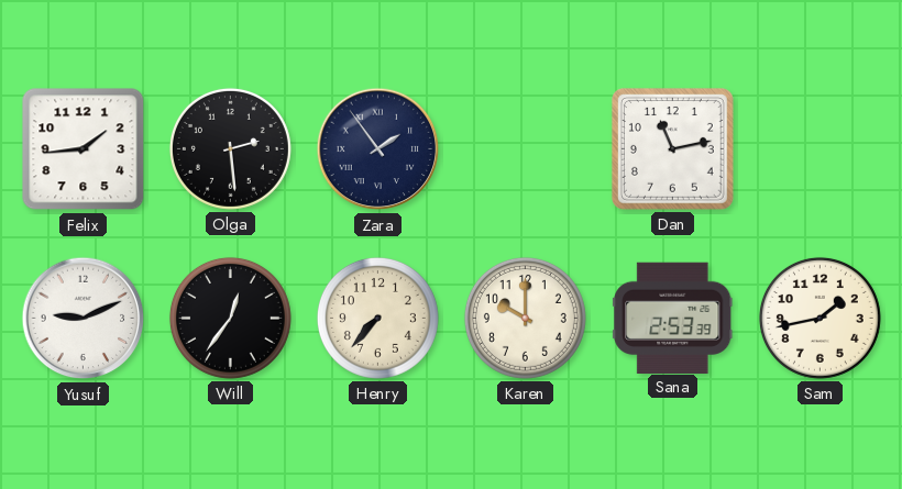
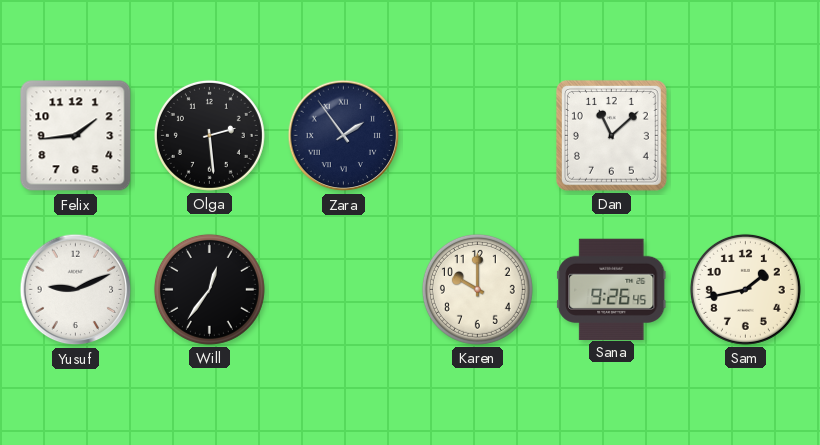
Dan: 11:13 -> 11:08
Henry: 7:37 -> none
Sana: 2:53 -> 9:26
